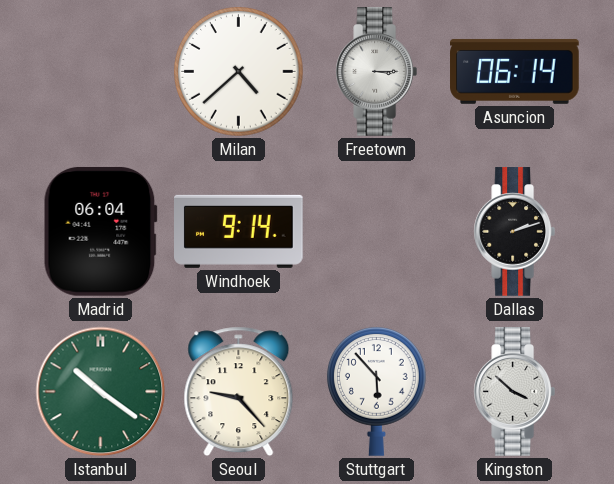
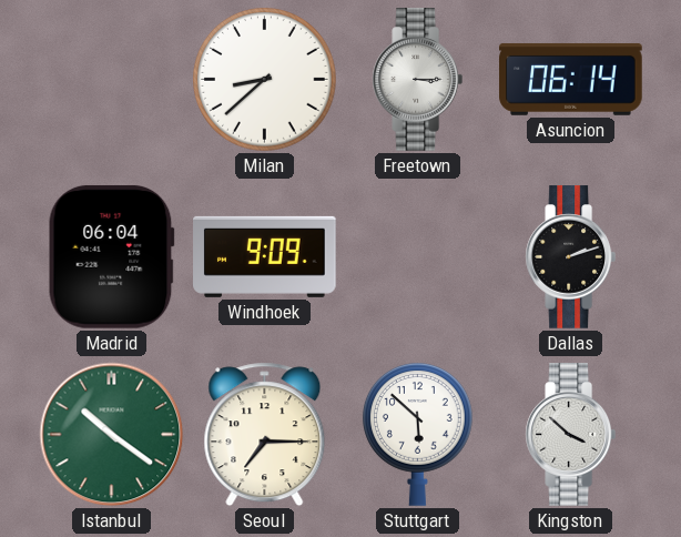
Milan: 4:38 -> 8:38
Windhoek: 9:14 -> 9:09
Seoul: 9:23 -> 7:15
Stuttgart: 5:53 -> 5:52
